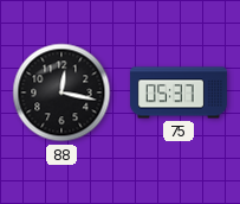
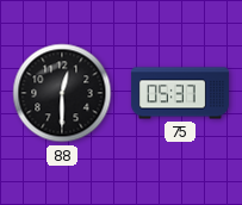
88: 12:17 -> 12:30
